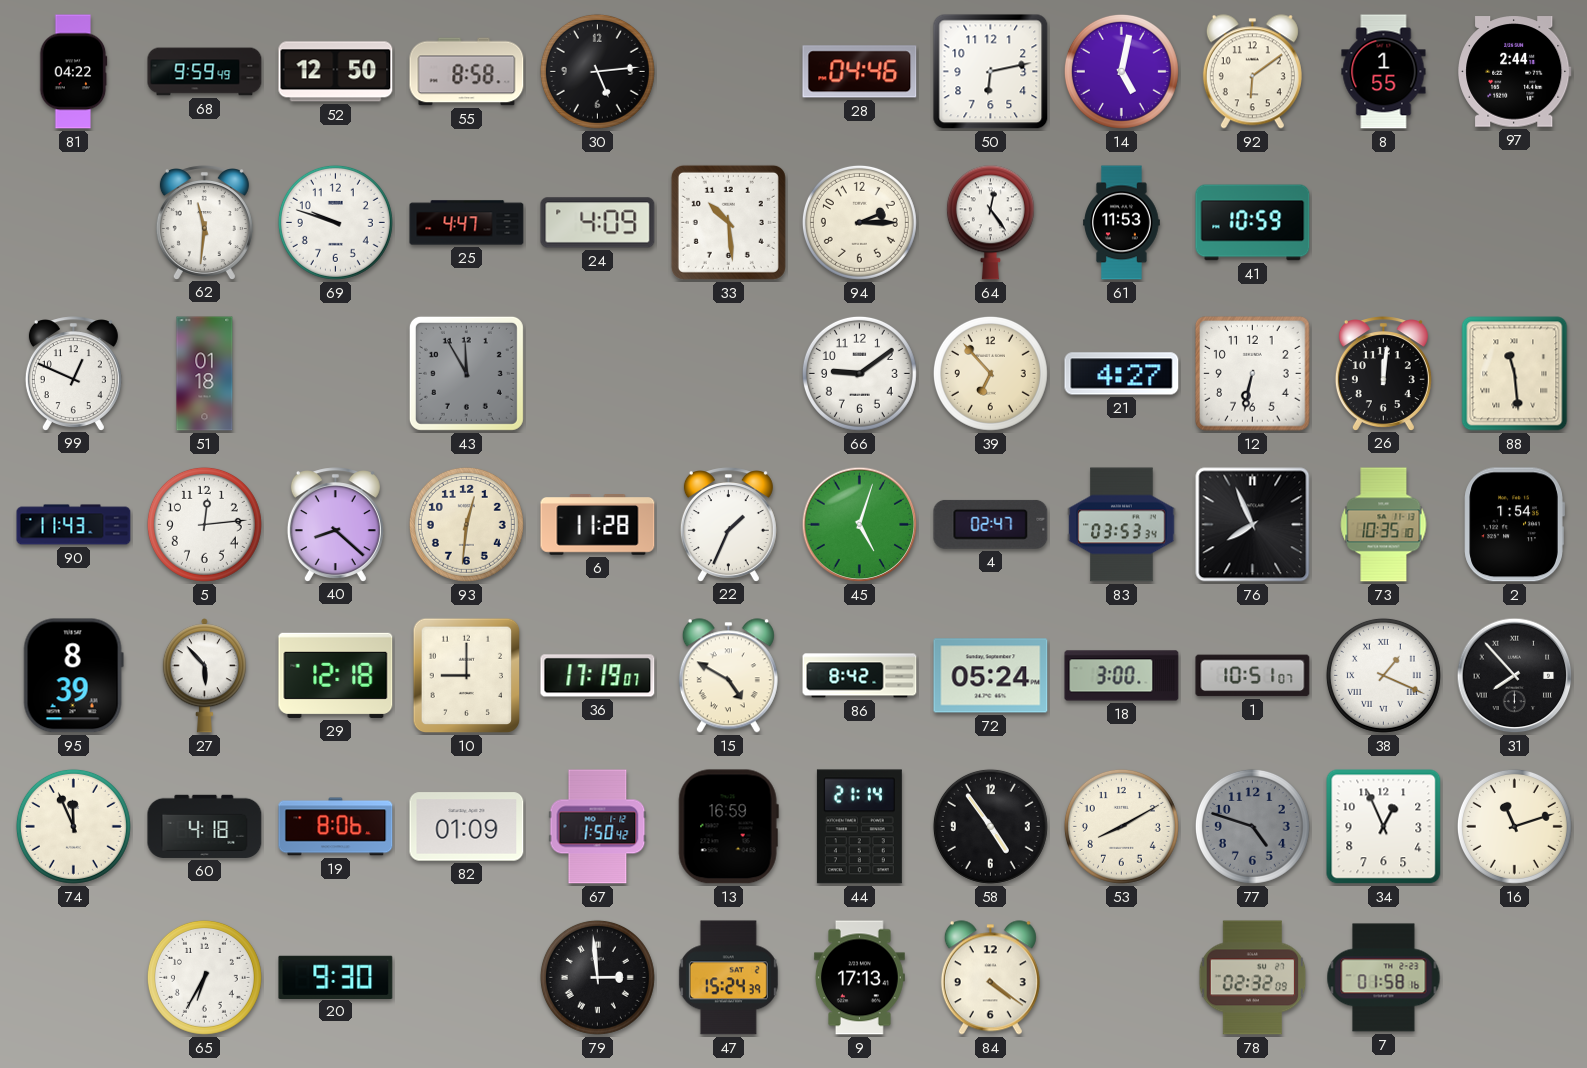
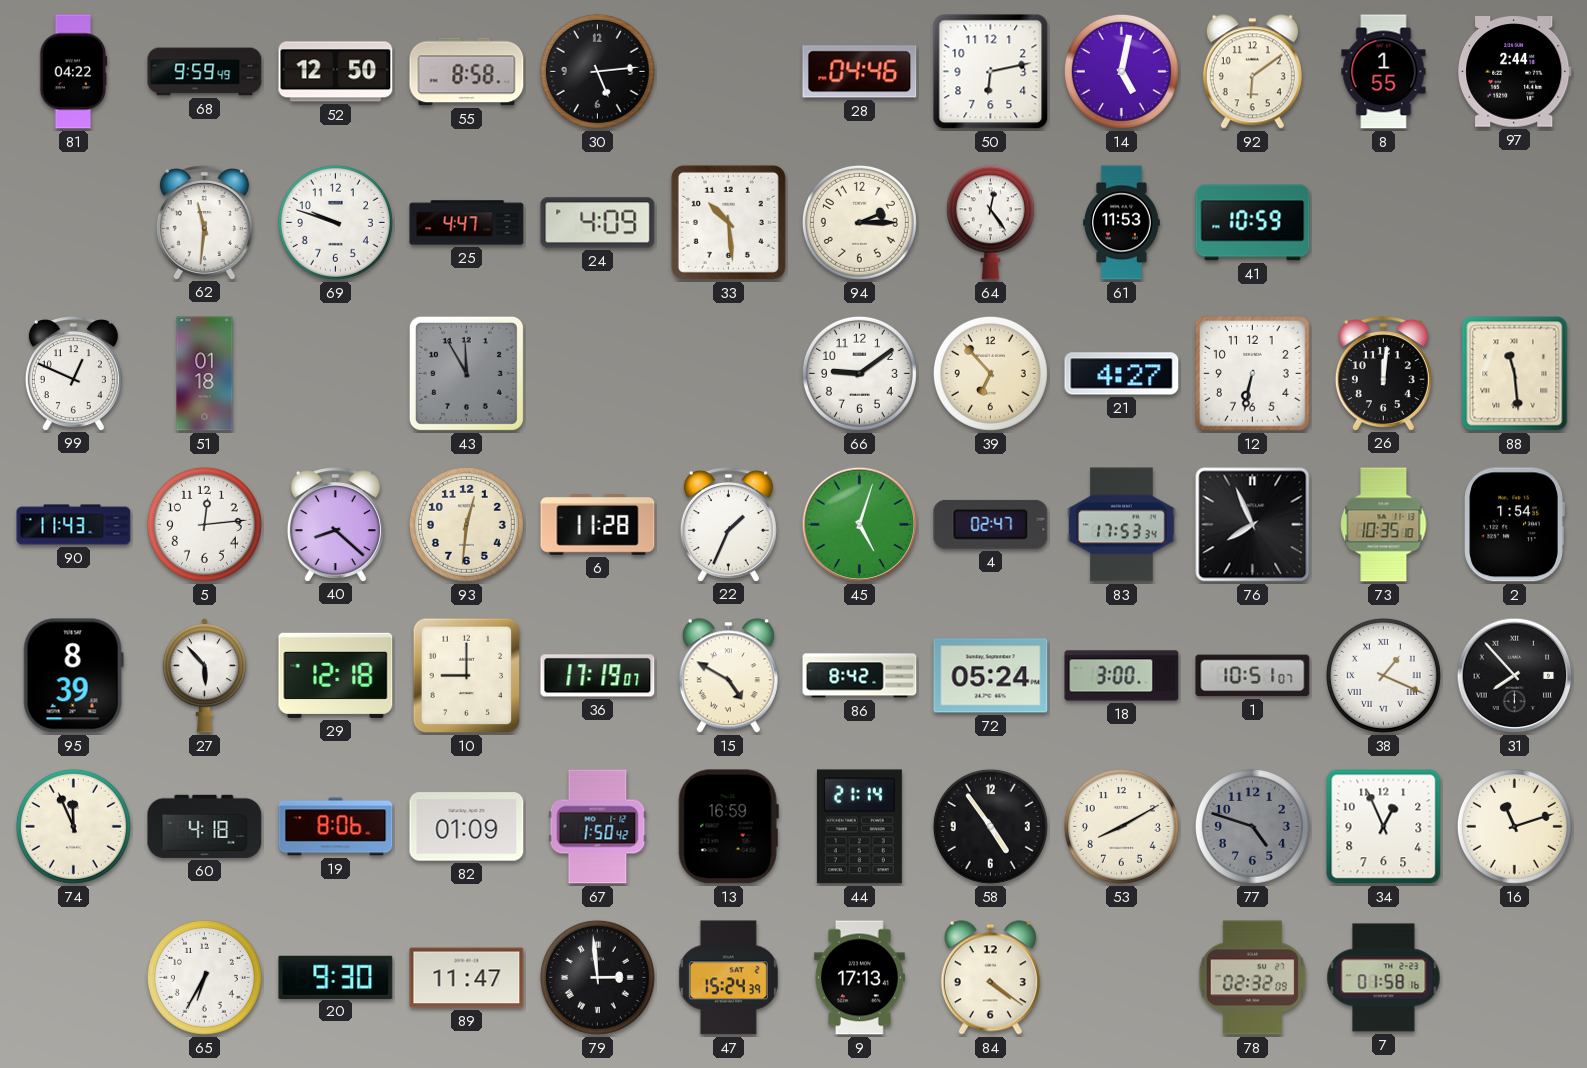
83: 03:53 -> 17:53
89: none -> 11:47
